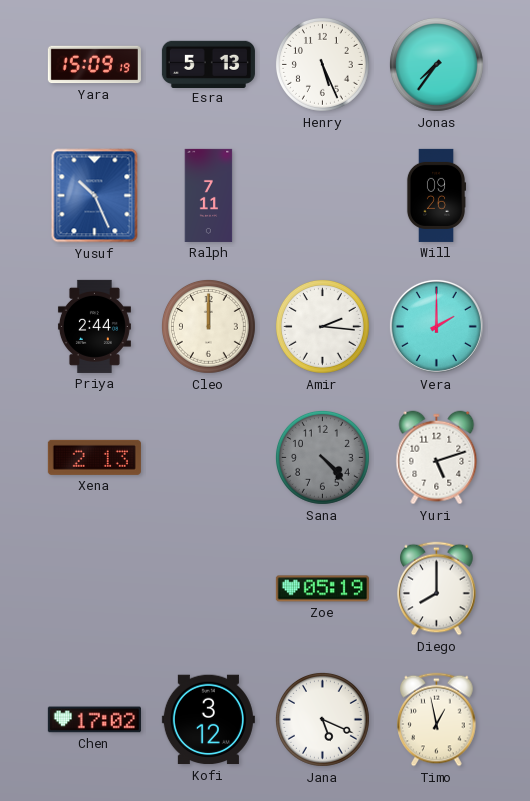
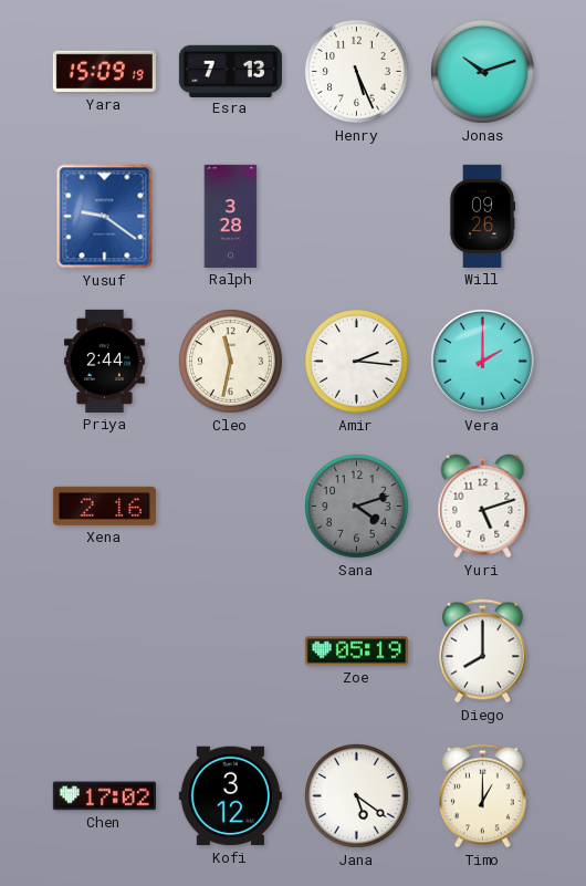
Esra: 5:13 -> 7:13
Jonas: 7:36 -> 10:12
Yusuf: 10:26 -> 9:21
Ralph: 7:11 -> 3:28
Cleo: 12:00 -> 11:32
Xena: 2:13 -> 2:16
Sana: 4:23 -> 4:12
Jana: 5:19 -> 5:21
Timo: 12:58 -> 1:00
